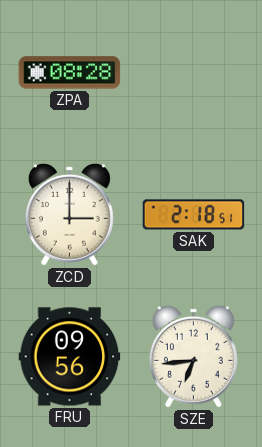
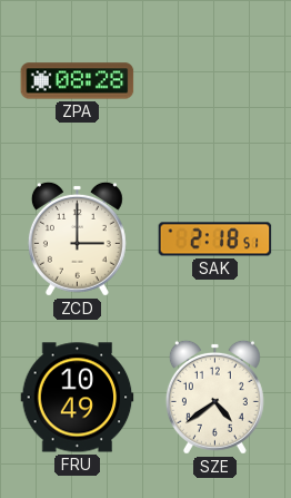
FRU: 09:56 -> 10:49
SZE: 6:44 -> 4:39
